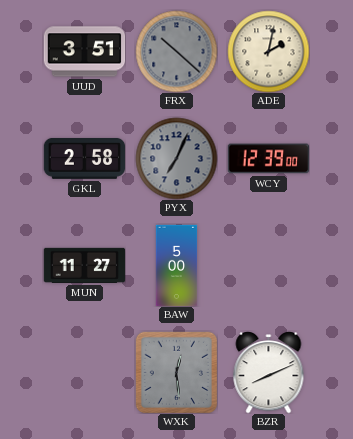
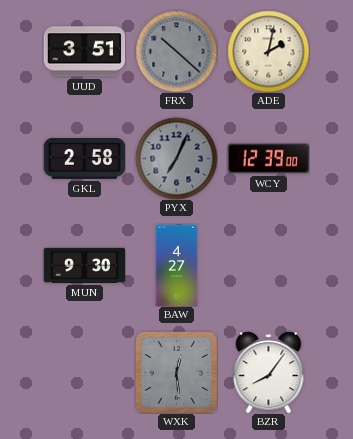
MUN: 11:27 -> 9:30
BAW: 5:00 -> 4:27
BZR: 8:11 -> 8:06
